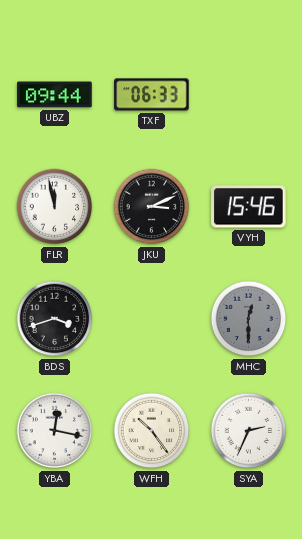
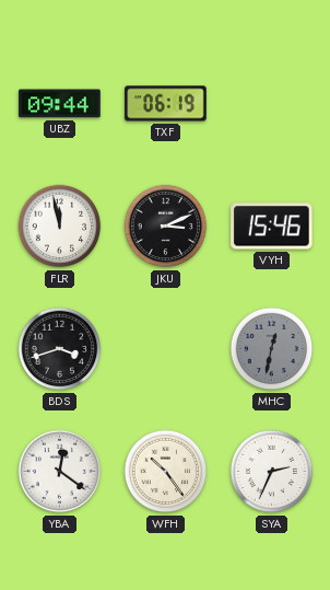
TXF: 06:33 -> 06:19
MHC: 12:30 -> 12:32
YBA: 12:17 -> 12:21
